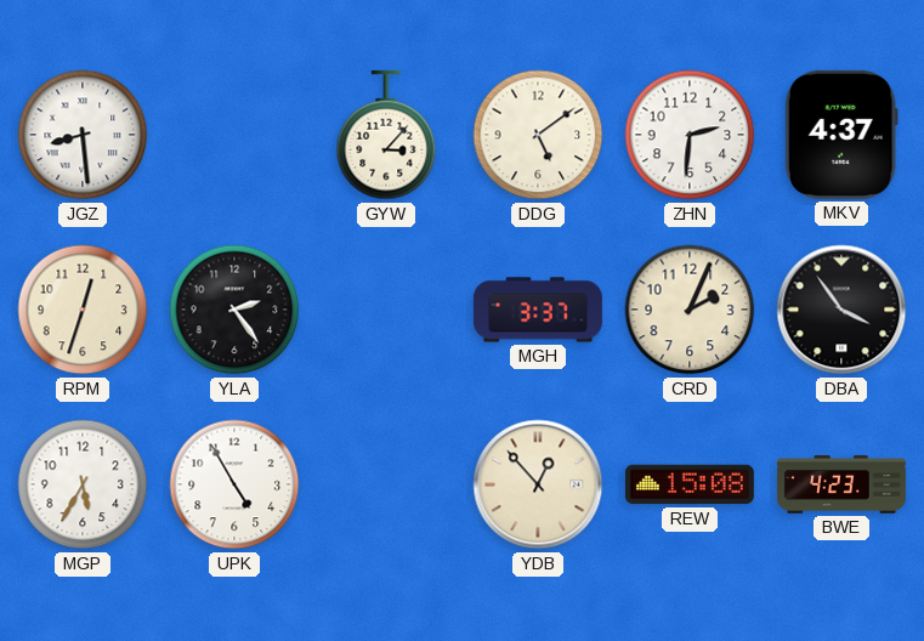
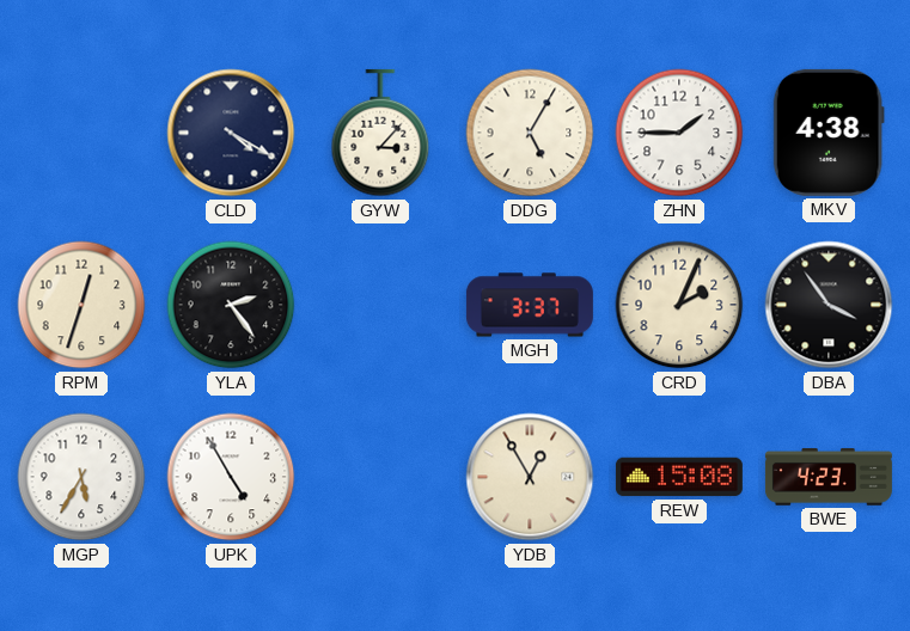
JGZ: 8:29 -> none
CLD: none -> 4:20
DDG: 5:09 -> 5:05
ZHN: 2:31 -> 1:45
MKV: 4:37 -> 4:38
YDB: 12:53 -> 12:55
